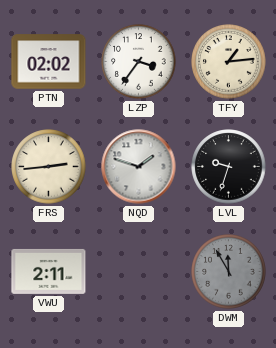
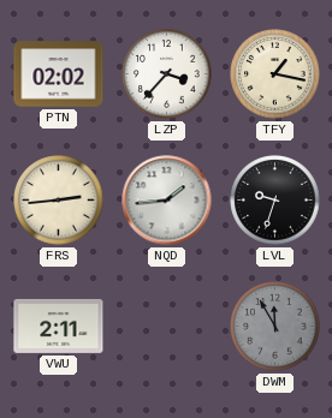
LZP: 3:36 -> 3:37
TFY: 1:14 -> 1:17
NQD: 1:48 -> 1:44
